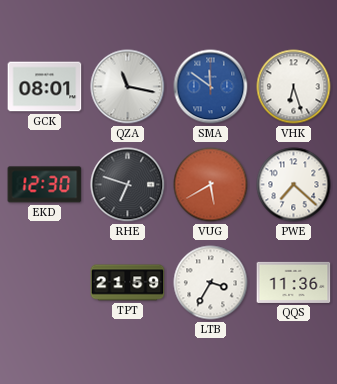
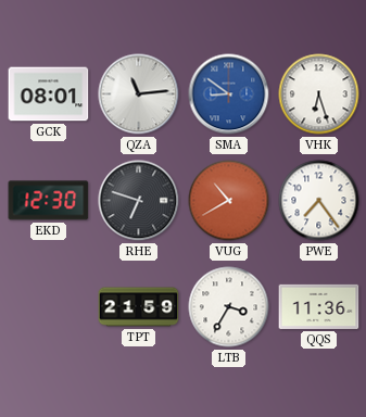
QZA: 11:17 -> 11:14
SMA: 11:51 -> 8:51
VUG: 5:40 -> 10:40
PWE: 7:22 -> 7:24
